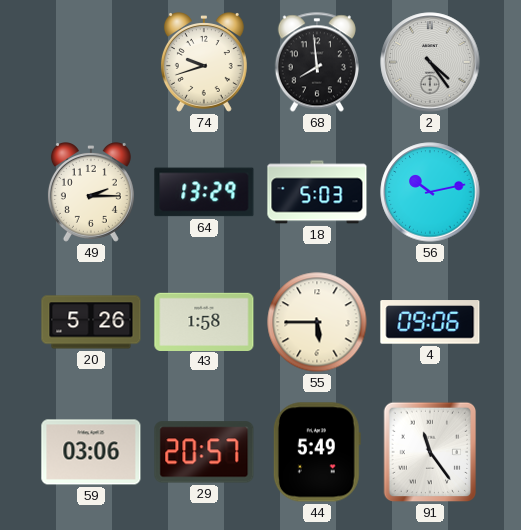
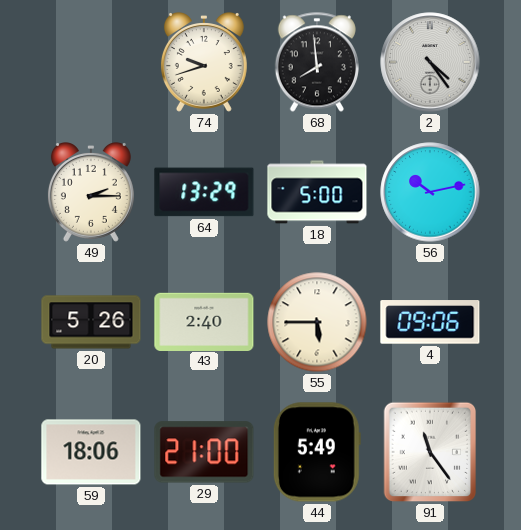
18: 5:03 -> 5:00
43: 1:58 -> 2:40
59: 03:06 -> 18:06
29: 20:57 -> 21:00
